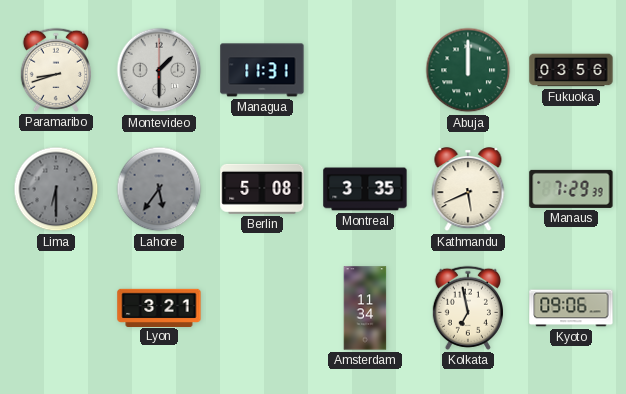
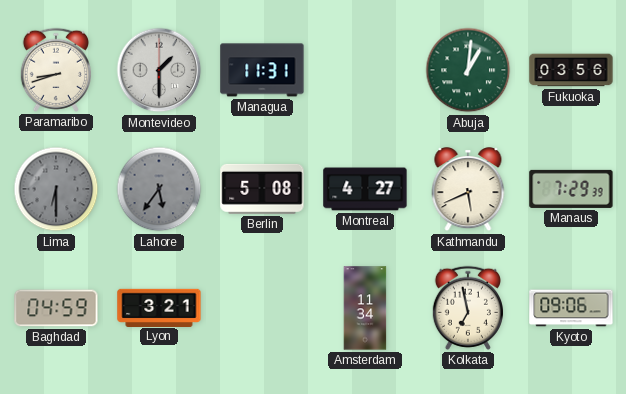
Abuja: 12:00 -> 1:01
Montreal: 3:35 -> 4:27
Baghdad: none -> 04:59
